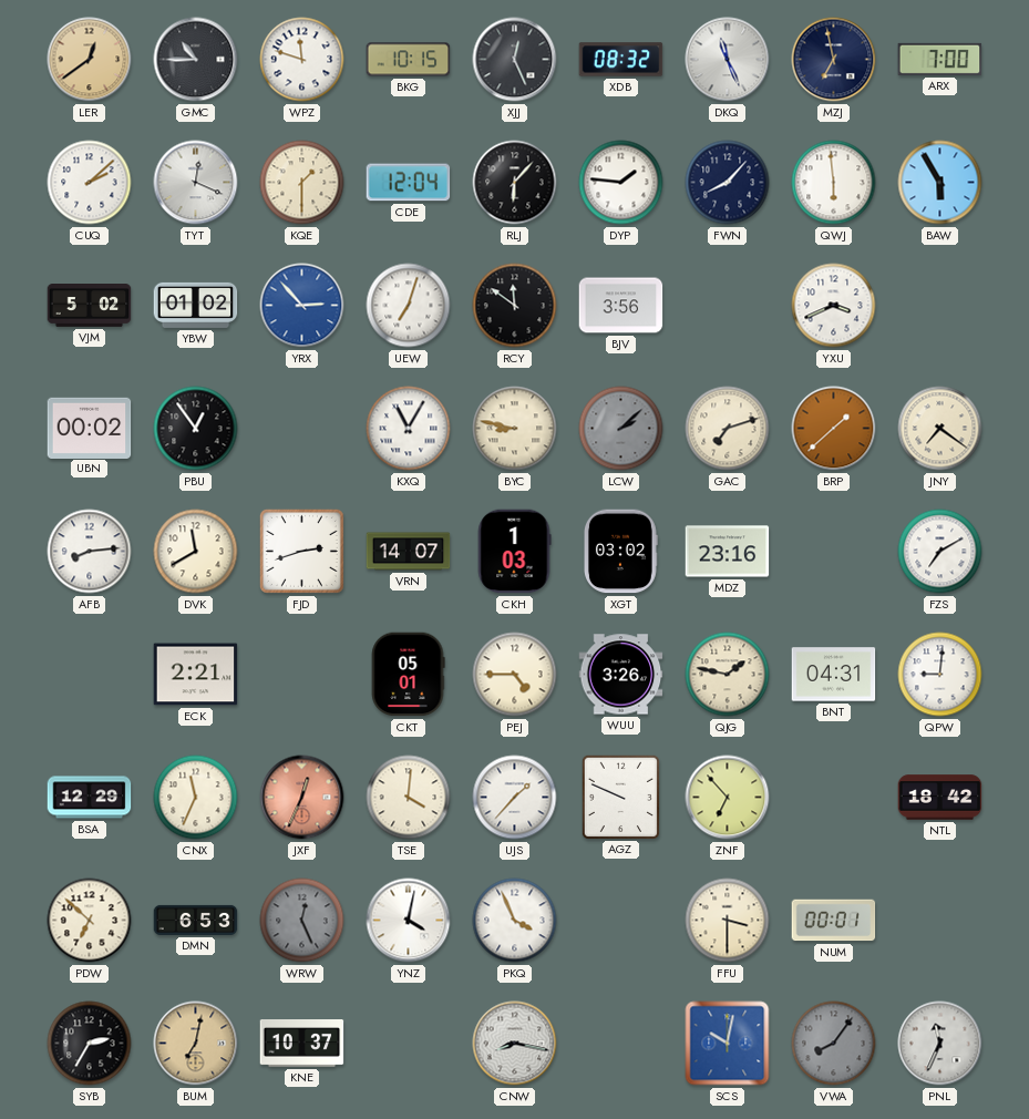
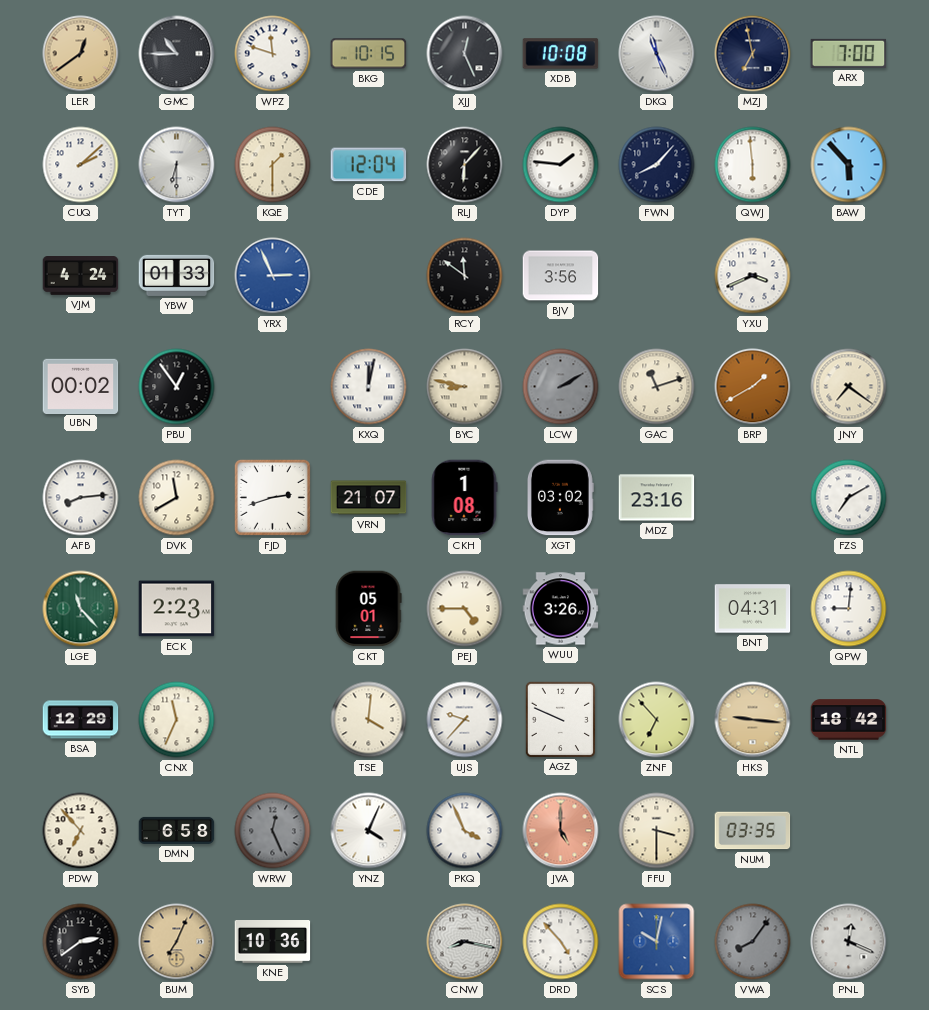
XDB: 08:32 -> 10:08
TYT: 12:19 -> 6:30
BAW: 5:55 -> 5:53
VJM: 5:02 -> 4:24
YBW: 01:02 -> 01:33
YRX: 2:53 -> 2:56
UEW: 7:03 -> none
KXQ: 11:05 -> 12:02
LCW: 2:08 -> 2:10
GAC: 7:12 -> 11:12
BRP: 1:38 -> 1:40
VRN: 14:07 -> 21:07
CKH: 1:03 -> 1:08
LGE: none -> 11:23
ECK: 2:21 -> 2:23
QJG: 1:47 -> none
JXF: 12:34 -> none
UJS: 1:37 -> 9:37
HKS: none -> 9:16
PDW: 6:52 -> 6:53
DMN: 6:53 -> 6:58
YNZ: 4:02 -> 4:04
JVA: none -> 5:00
NUM: 00:01 -> 03:35
SYB: 2:35 -> 2:39
BUM: 7:02 -> 7:04
KNE: 10:37 -> 10:36
DRD: none -> 4:53
PNL: 11:34 -> 12:19
